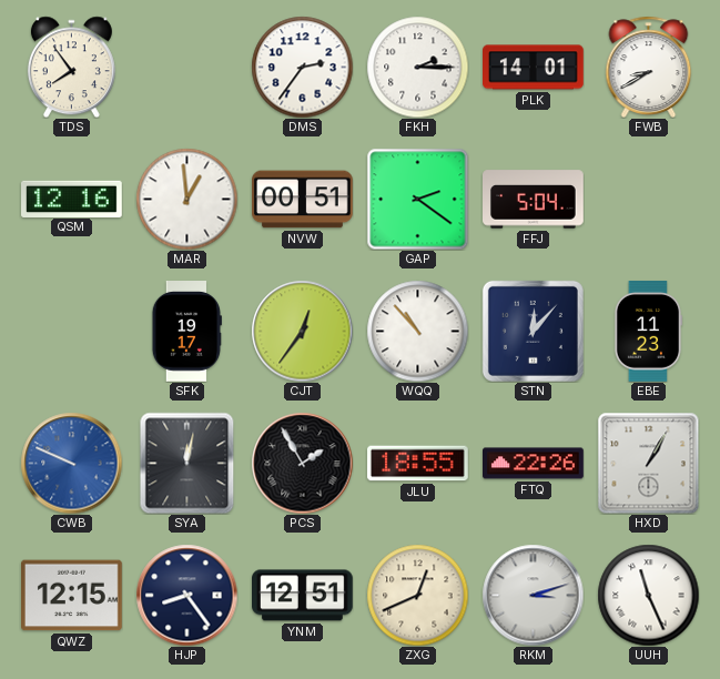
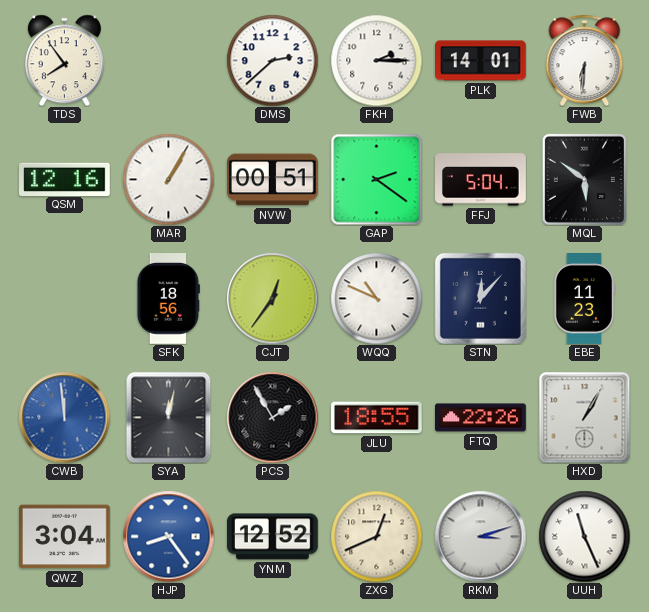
DMS: 2:36 -> 2:38
FWB: 8:40 -> 6:31
MAR: 12:59 -> 1:05
MQL: none -> 5:51
SFK: 19:17 -> 18:56
WQQ: 10:53 -> 10:49
CWB: 9:49 -> 11:59
QWZ: 12:15 -> 3:04
HJP dial: navy -> blue
YNM: 12:51 -> 12:52
